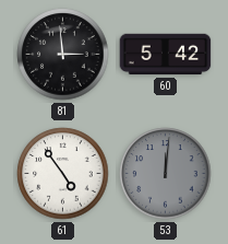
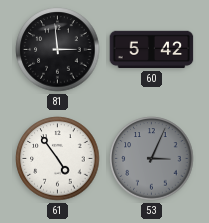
53: 12:01 -> 3:04
